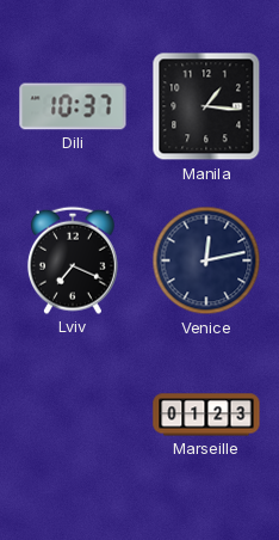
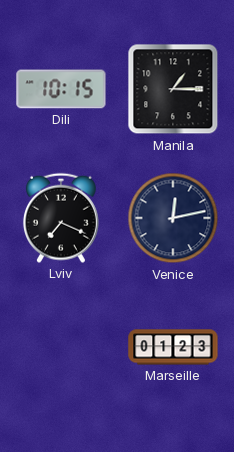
Dili: 10:37 -> 10:15
Manila: 1:16 -> 1:15
